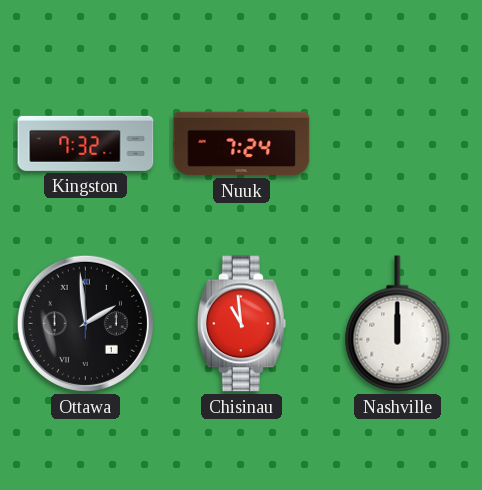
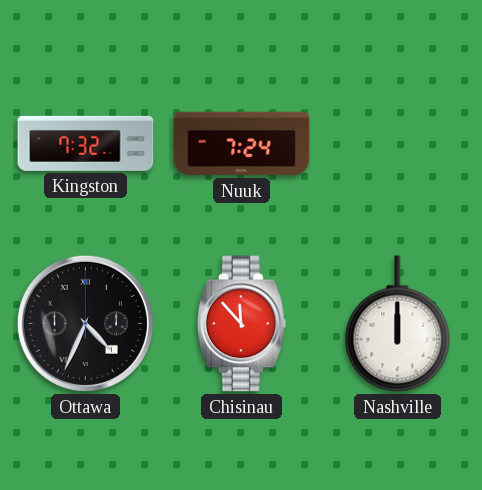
Ottawa: 1:59 -> 4:34
Chisinau: 10:59 -> 11:53
